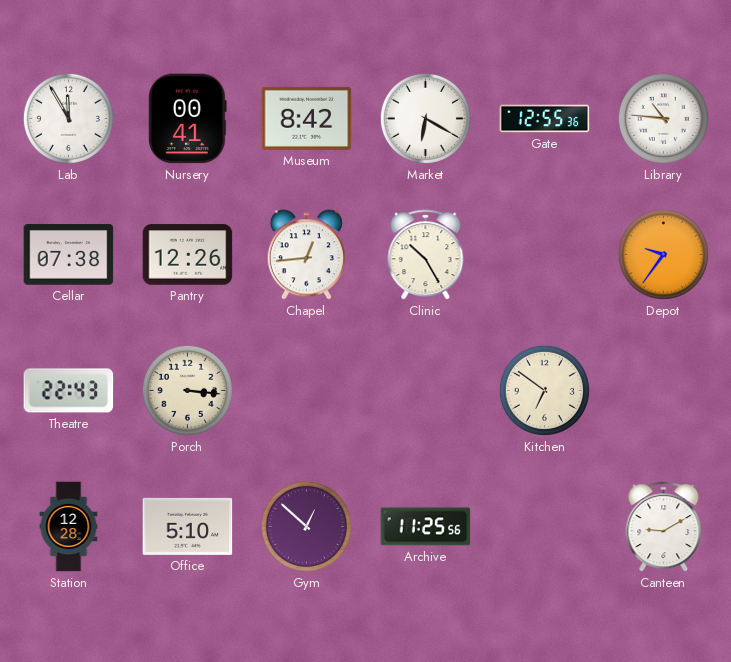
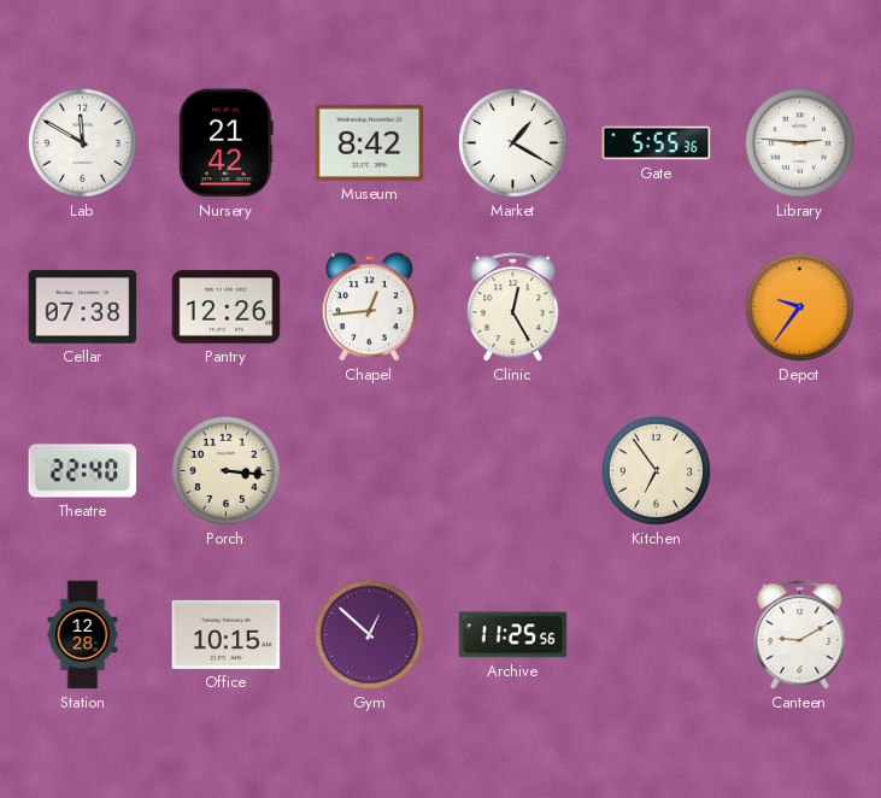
Lab: 11:55 -> 11:50
Nursery: 00:41 -> 21:42
Market: 6:20 -> 1:20
Gate: 12:55 -> 5:55
Library: 10:46 -> 2:46
Clinic: 10:25 -> 12:25
Theatre: 22:43 -> 22:40
Kitchen: 6:51 -> 6:54
Office: 5:10 -> 10:15
